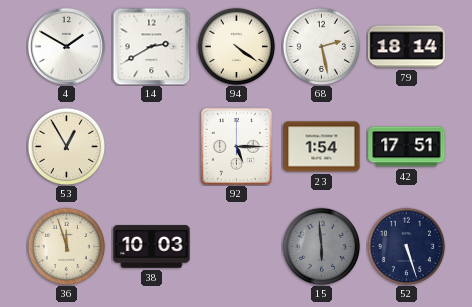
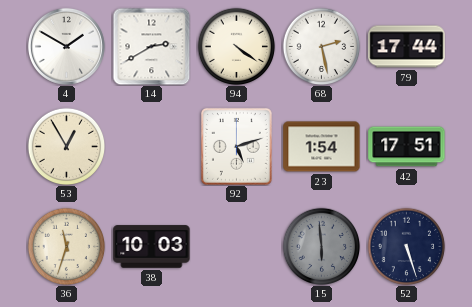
79: 18:14 -> 17:44
92: 5:15 -> 5:12
36: 11:57 -> 11:33
